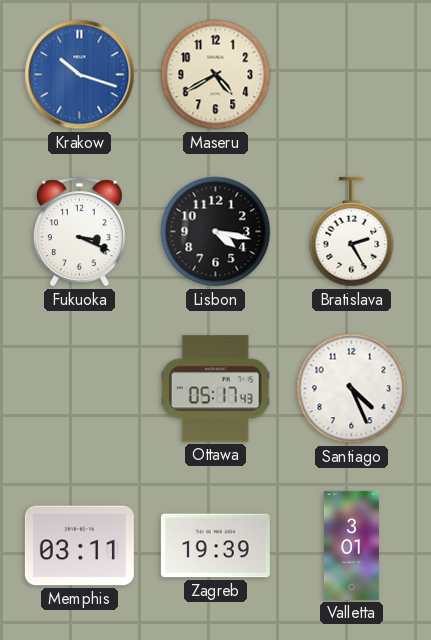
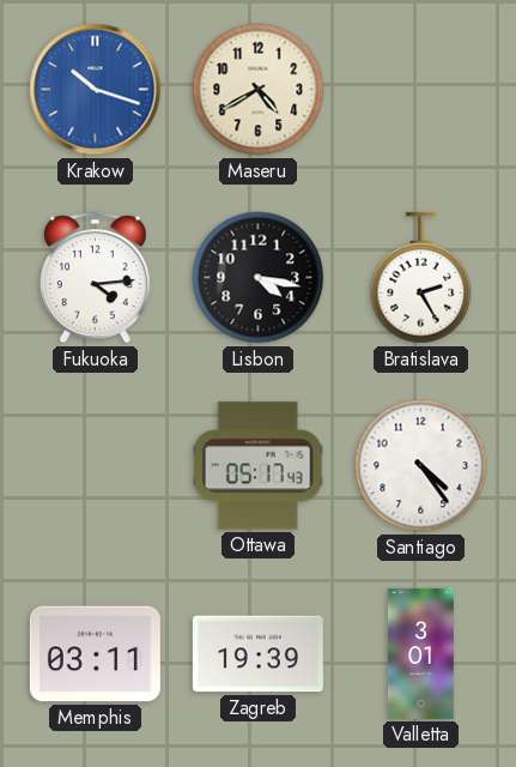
Fukuoka: 3:19 -> 4:14
Santiago: 4:26 -> 4:24
